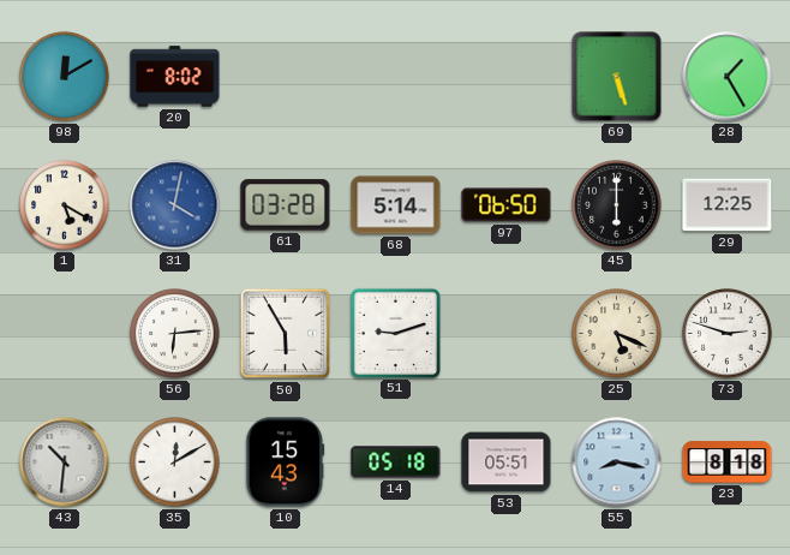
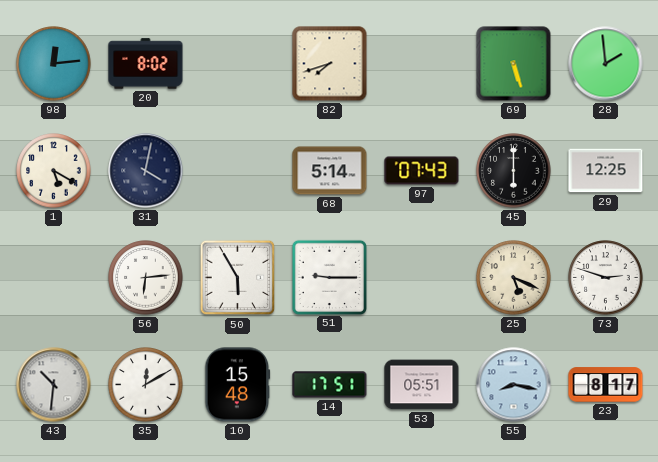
98: 12:10 -> 12:14
82: none -> 7:42
28: 1:25 -> 1:59
31 dial: blue -> navy
61: 03:28 -> none
97: 06:50 -> 07:43
51: 9:12 -> 9:15
10: 15:43 -> 15:48
14: 05:18 -> 17:51
23: 8:18 -> 8:17
